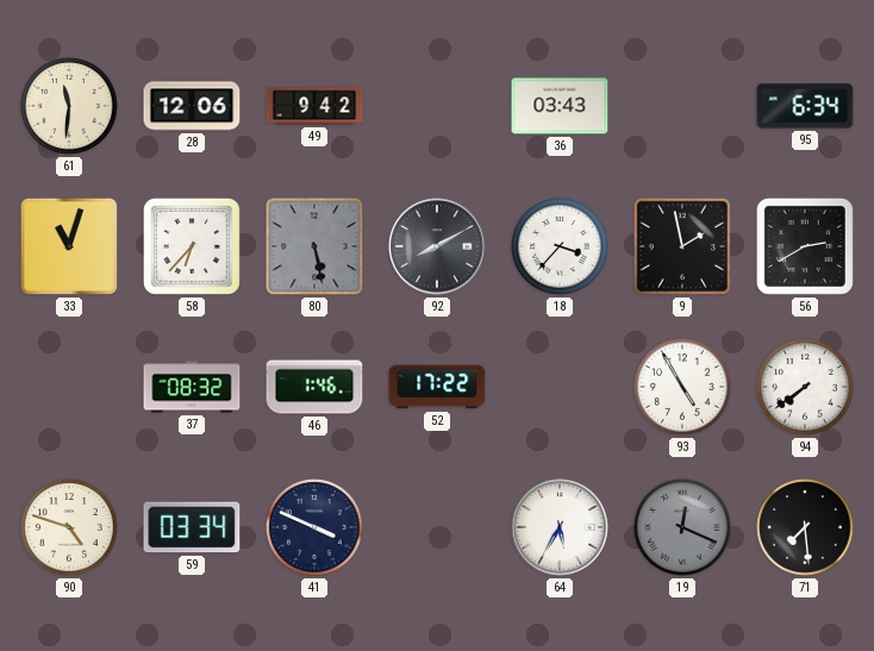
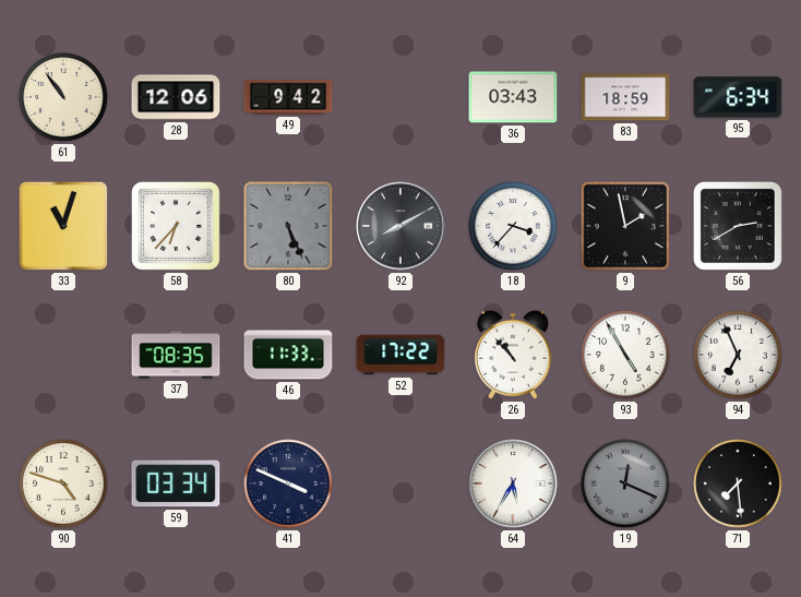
61: 11:31 -> 10:54
83: none -> 18:59
80: 5:28 -> 5:26
37: 08:32 -> 08:35
46: 1:46 -> 11:33
26: none -> 10:53
94: 7:39 -> 6:56
